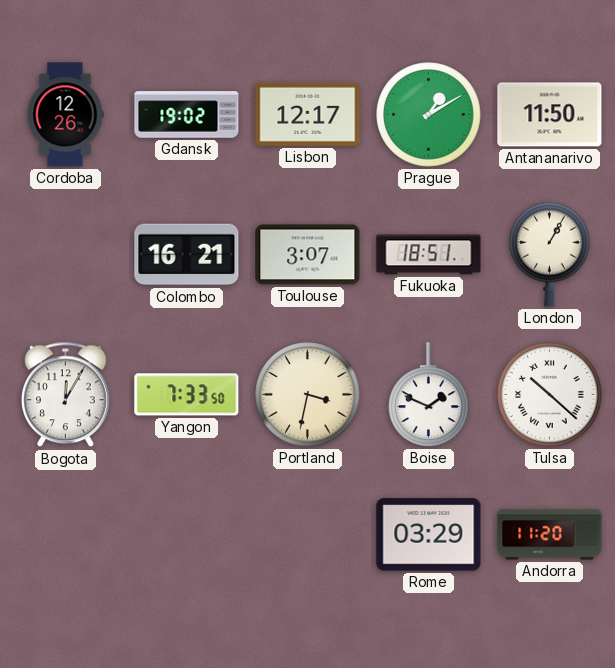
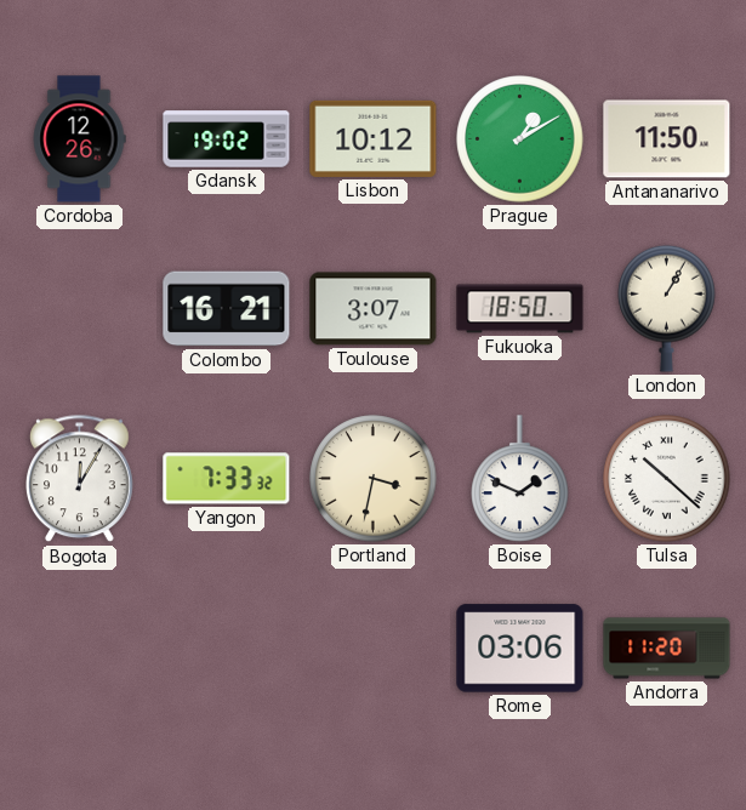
Lisbon: 12:17 -> 10:12
Fukuoka: 18:51 -> 18:50
Yangon: 7:33:50 -> 7:33:32
Rome: 03:29 -> 03:06
